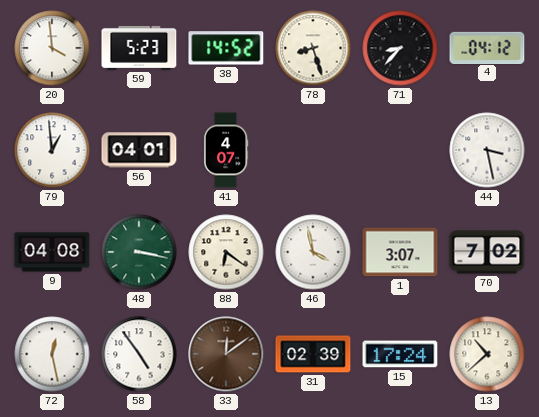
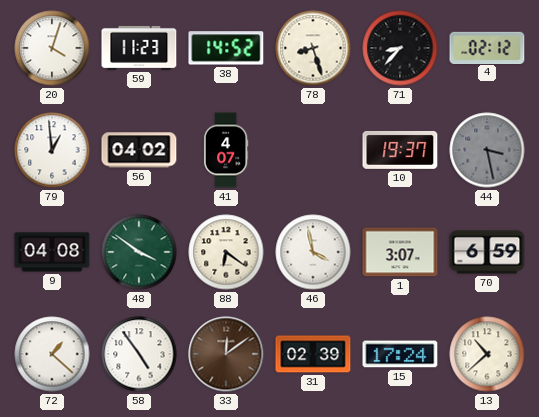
20: 3:59 -> 4:03
59: 5:23 -> 11:23
4: 04:12 -> 02:12
56: 04:01 -> 04:02
10: none -> 19:37
44 dial: white -> grey
48: 3:17 -> 3:51
70: 7:02 -> 6:59
72: 12:28 -> 1:22
